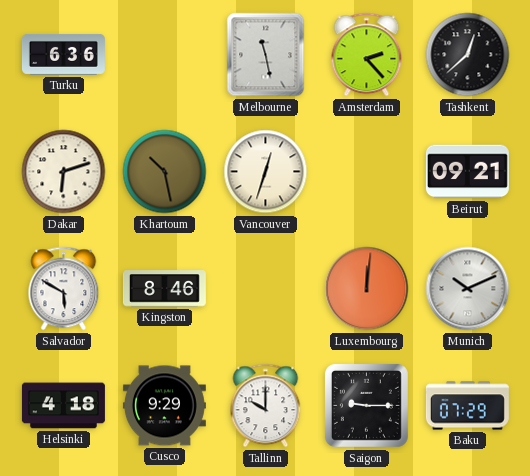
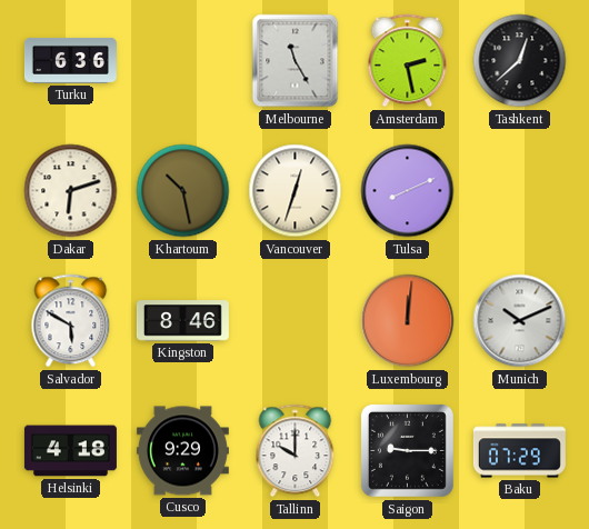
Melbourne: 11:28 -> 11:25
Amsterdam: 2:23 -> 2:28
Tulsa: none -> 8:11
Beirut: 09:21 -> none
